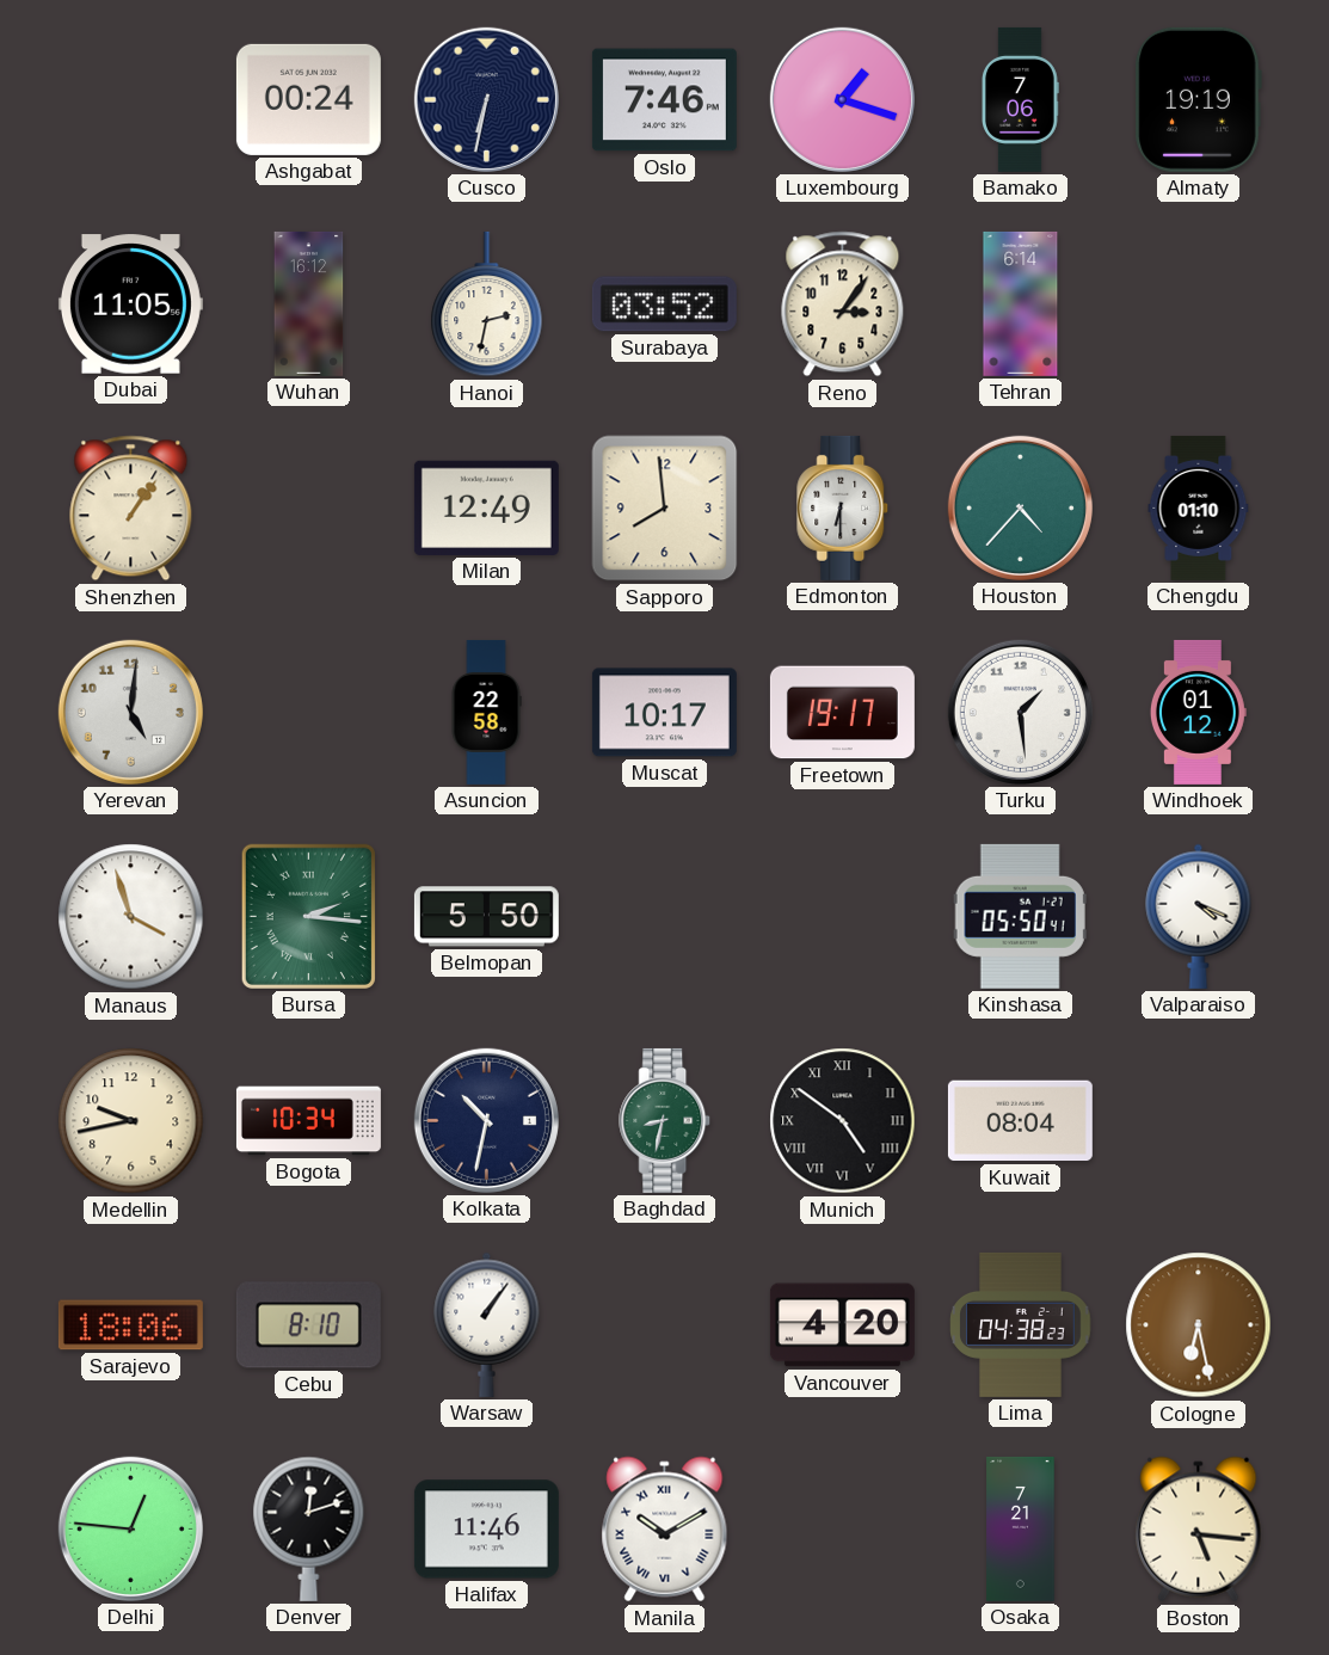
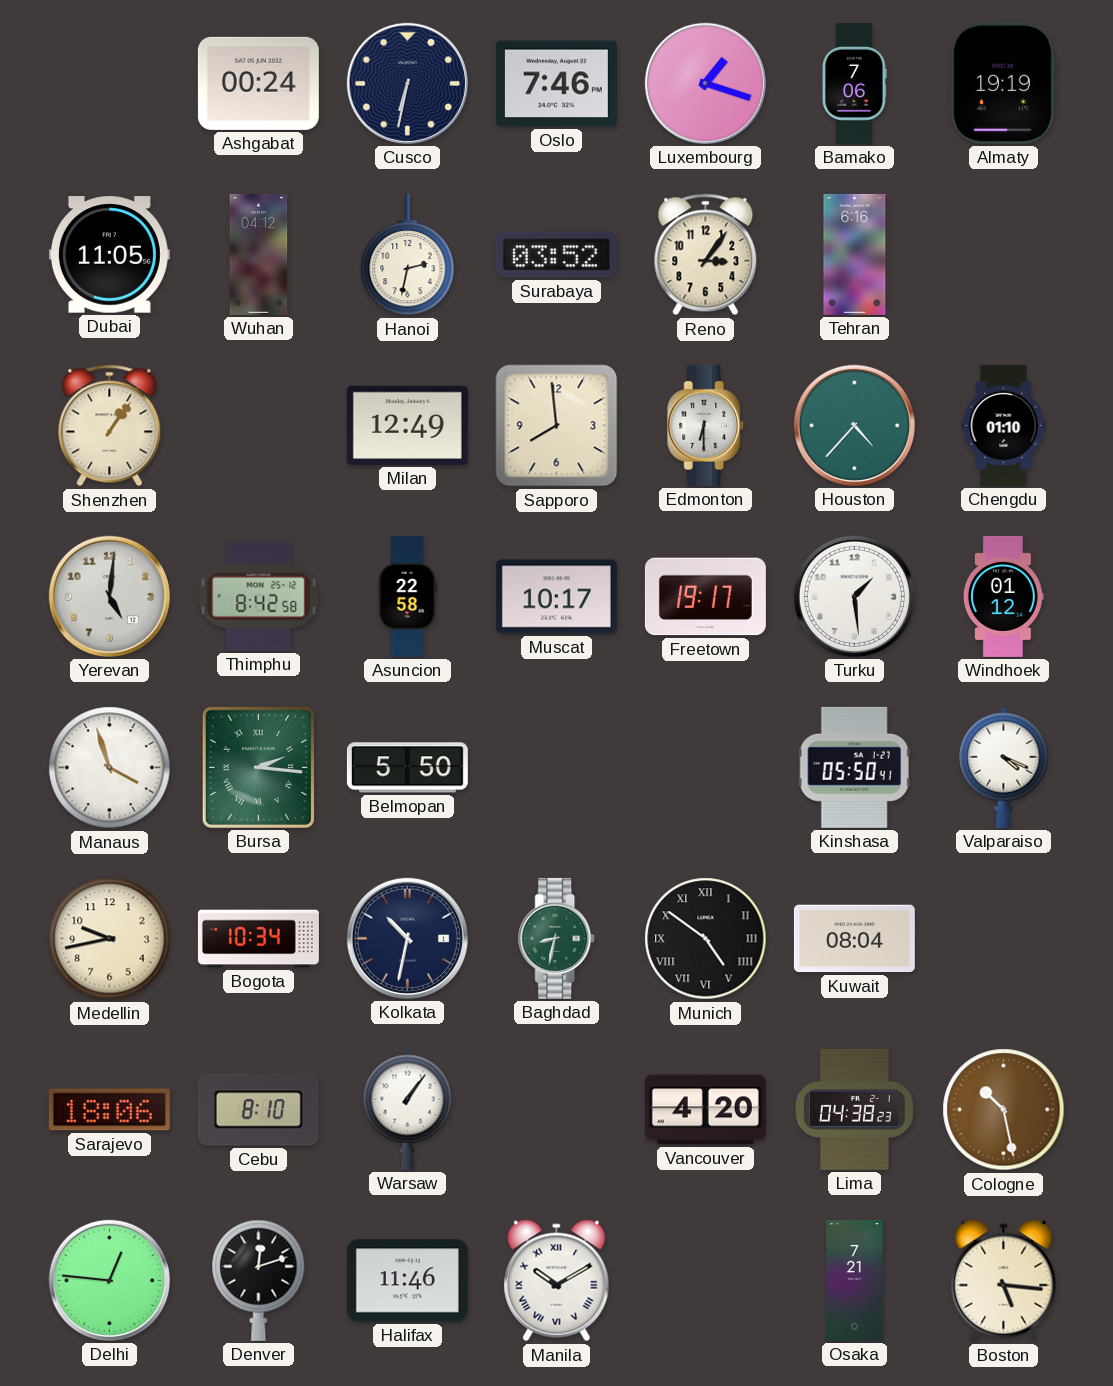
Wuhan: 16:12 -> 04:12
Tehran: 6:14 -> 6:16
Thimphu: none -> 8:42
Cologne: 6:28 -> 10:28
